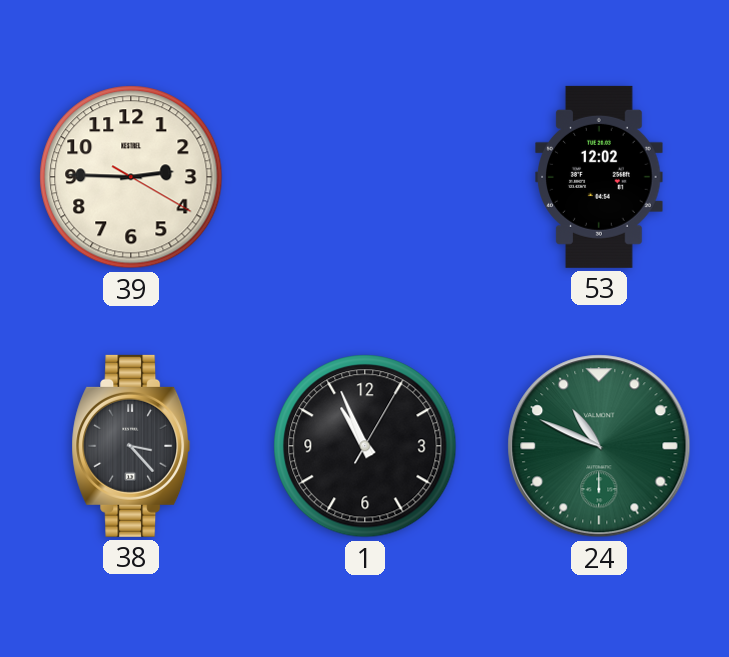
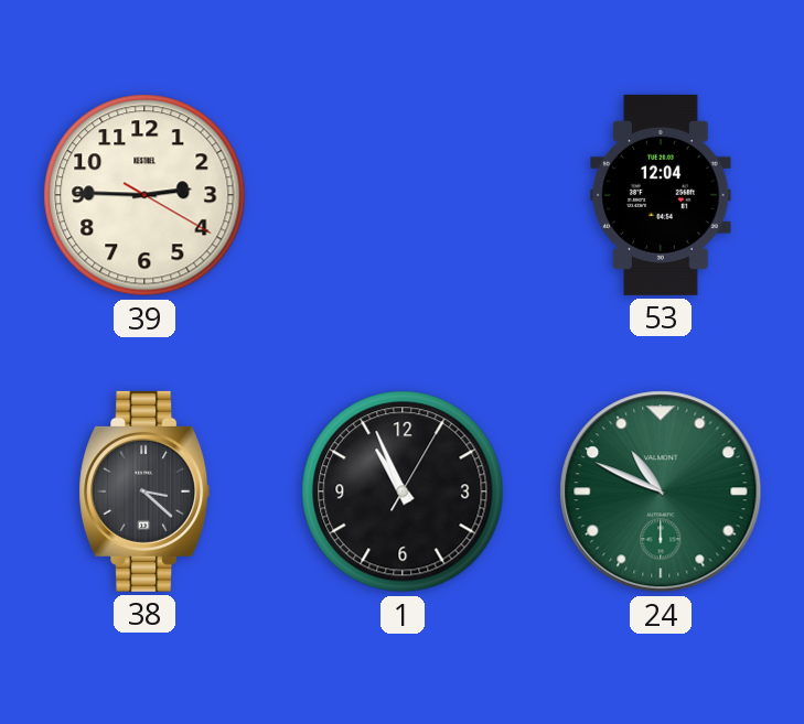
53: 12:02 -> 12:04
38: 3:23 -> 3:22
